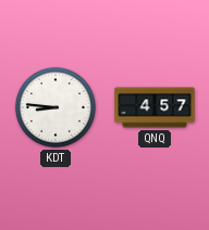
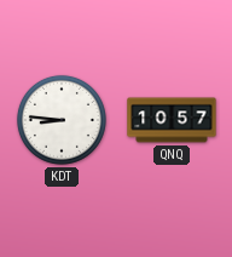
QNQ: 4:57 -> 10:57
